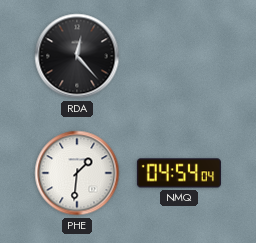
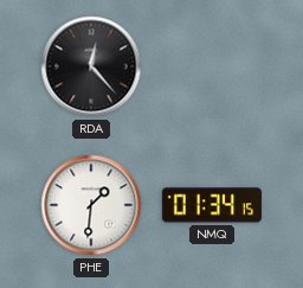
NMQ: 04:54 -> 01:34
